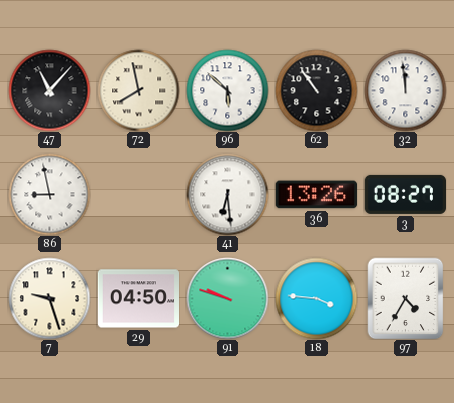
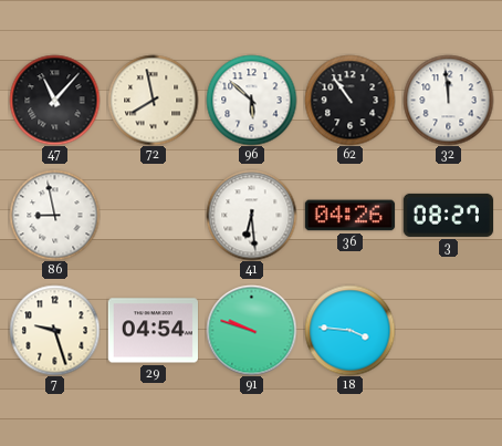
36: 13:26 -> 04:26
29: 04:50 -> 04:54
97: 4:35 -> none
